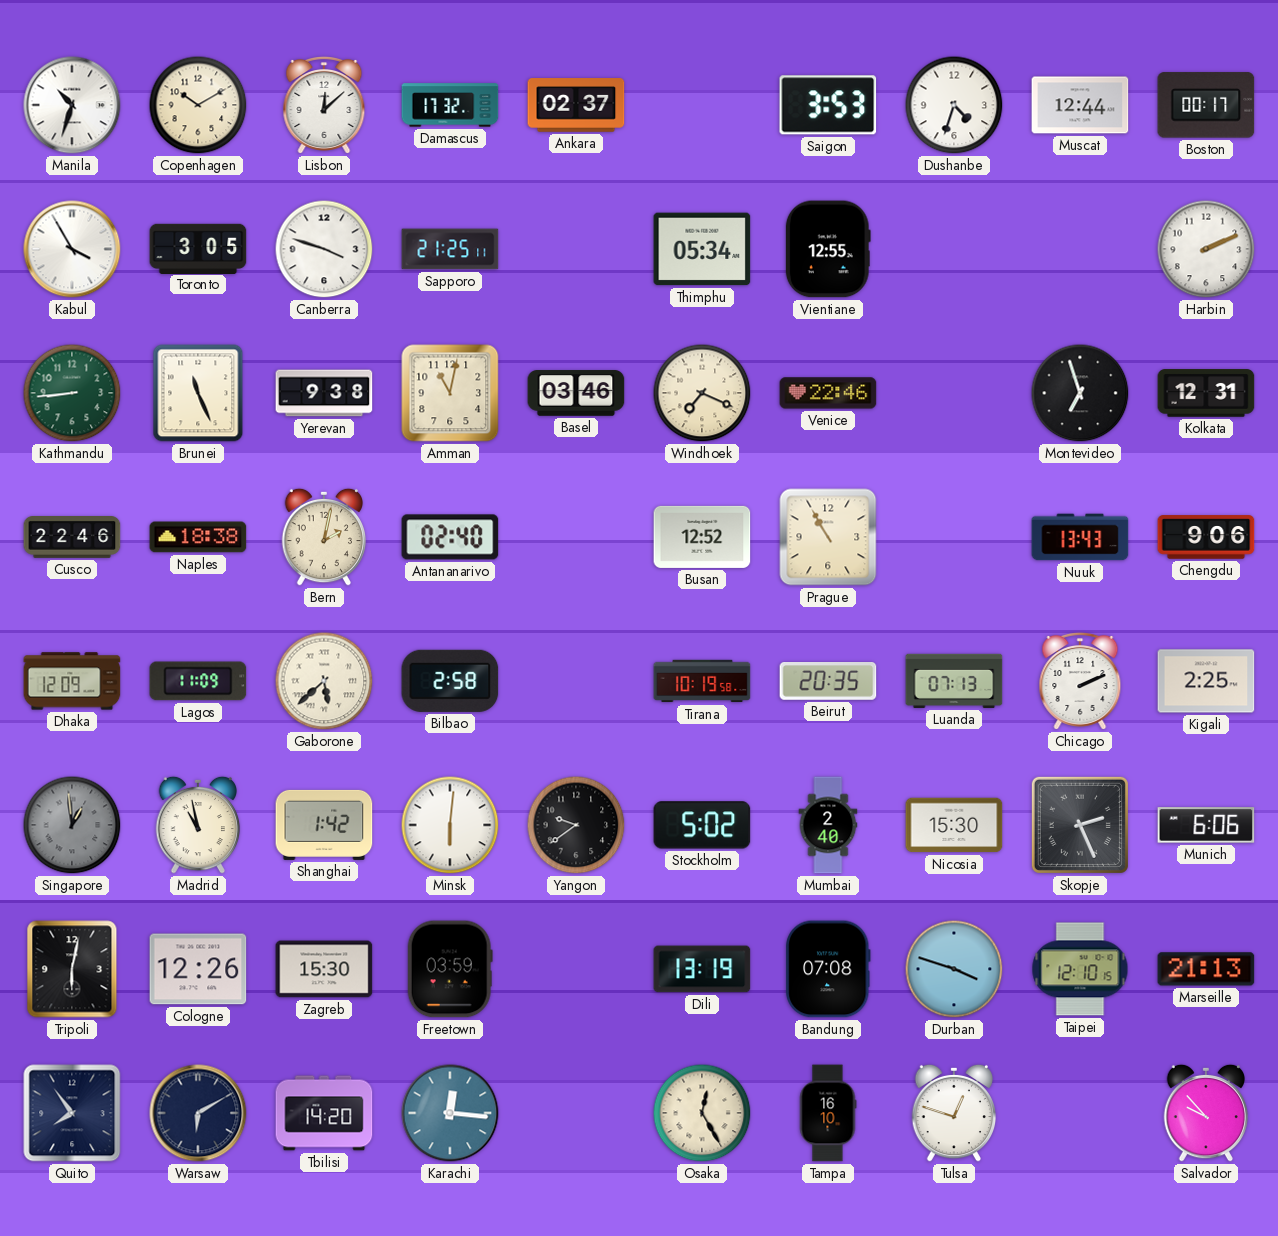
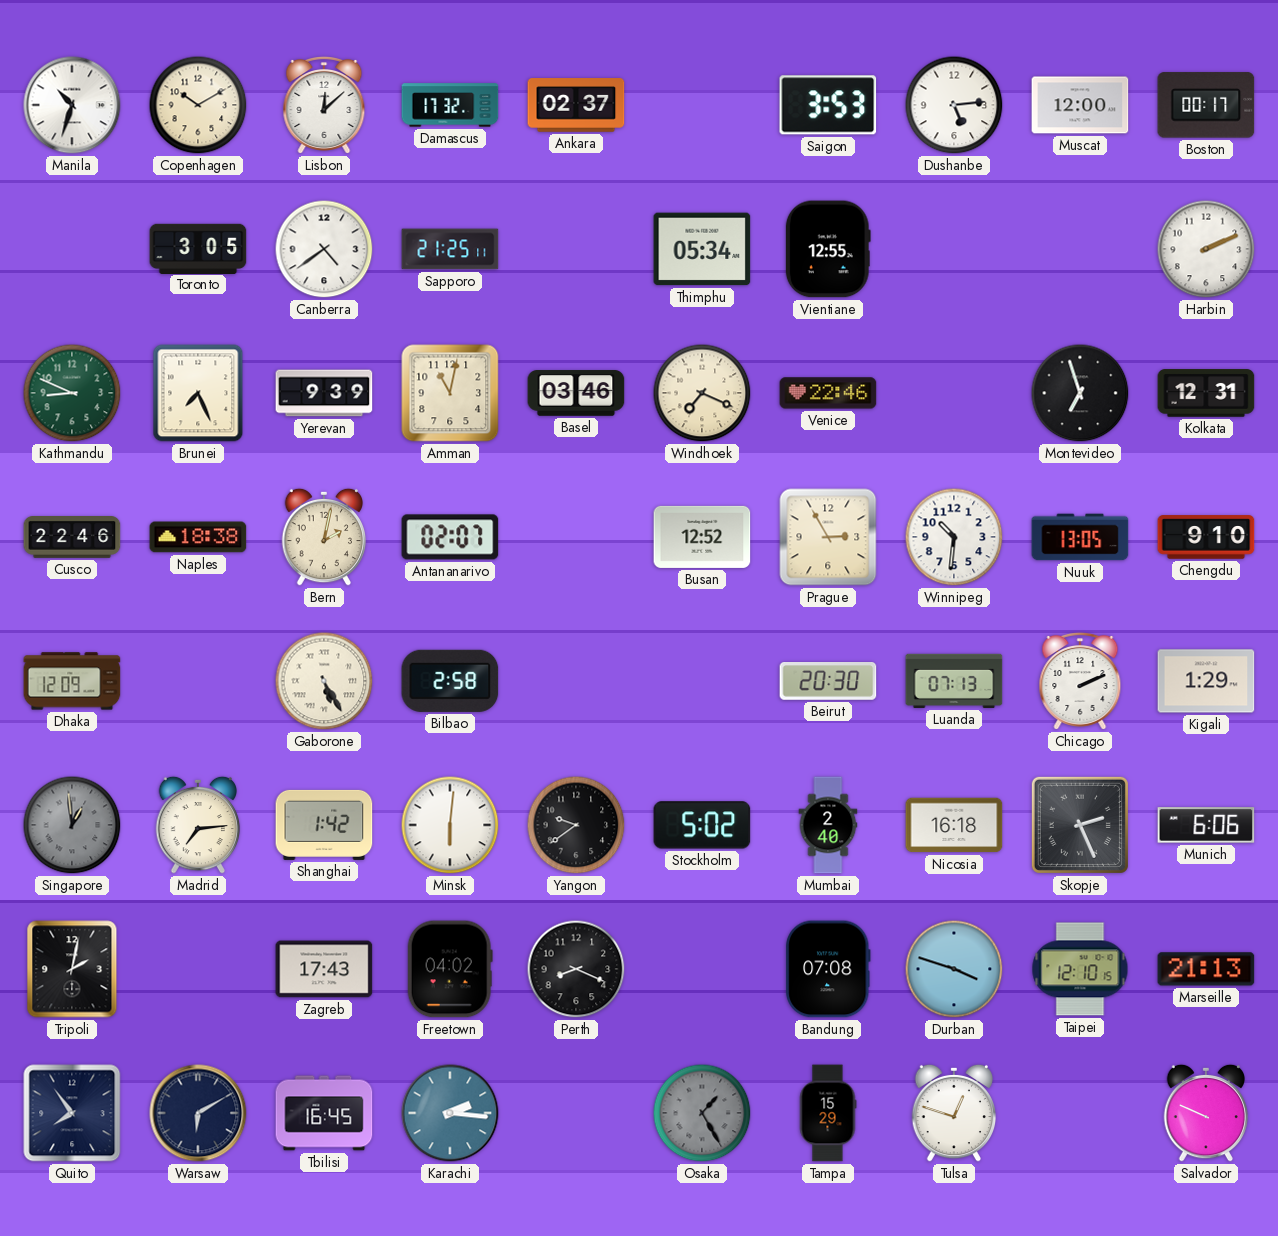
Dushanbe: 4:33 -> 5:14
Muscat: 12:44 -> 12:00
Kabul: 3:55 -> none
Canberra: 3:48 -> 4:39
Kathmandu: 8:44 -> 8:49
Brunei: 11:26 -> 7:26
Yerevan: 9:38 -> 9:39
Antananarivo: 02:40 -> 02:07
Prague: 10:55 -> 2:55
Winnipeg: none -> 10:31
Nuuk: 13:43 -> 13:05
Chengdu: 9:06 -> 9:10
Lagos: 11:09 -> none
Gaborone: 5:38 -> 5:25
Tirana: 10:19 -> none
Beirut: 20:35 -> 20:30
Kigali: 2:25 -> 1:29
Madrid: 10:58 -> 7:14
Nicosia: 15:30 -> 16:18
Tripoli: 6:02 -> 2:02
Cologne: 12:26 -> none
Zagreb: 15:30 -> 17:43
Freetown: 03:59 -> 04:02
Perth: none -> 8:19
Dili: 13:19 -> none
Tbilisi: 14:20 -> 16:45
Karachi: 12:16 -> 2:16
Osaka: 12:25 -> 1:25
Osaka dial: cream -> grey
Tampa: 16:10 -> 15:29
Salvador: 9:53 -> 9:49
